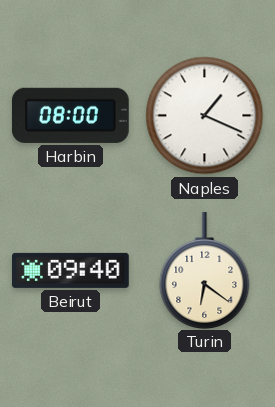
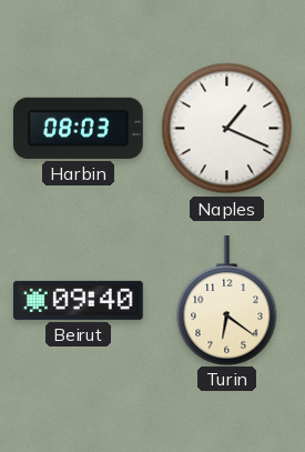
Harbin: 08:00 -> 08:03
